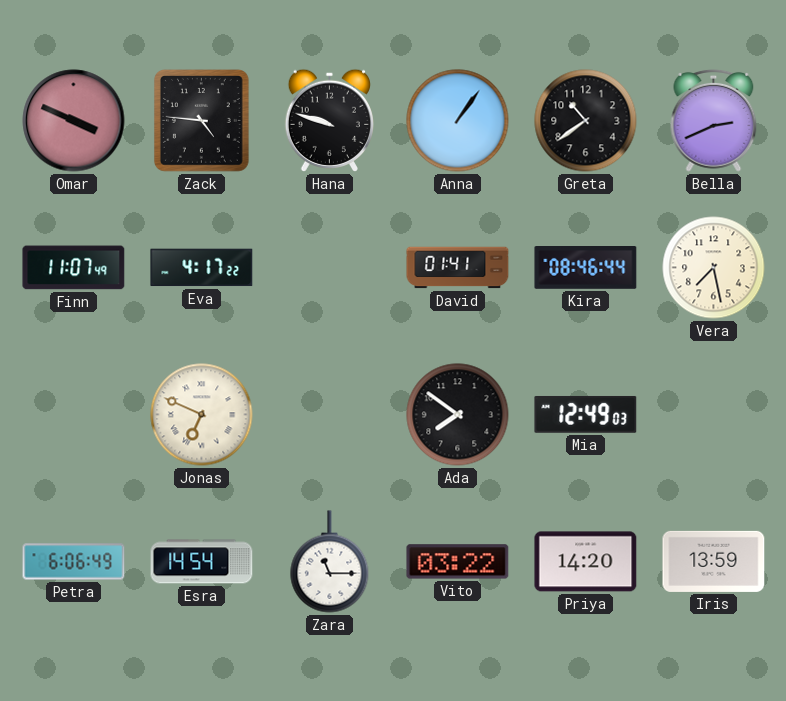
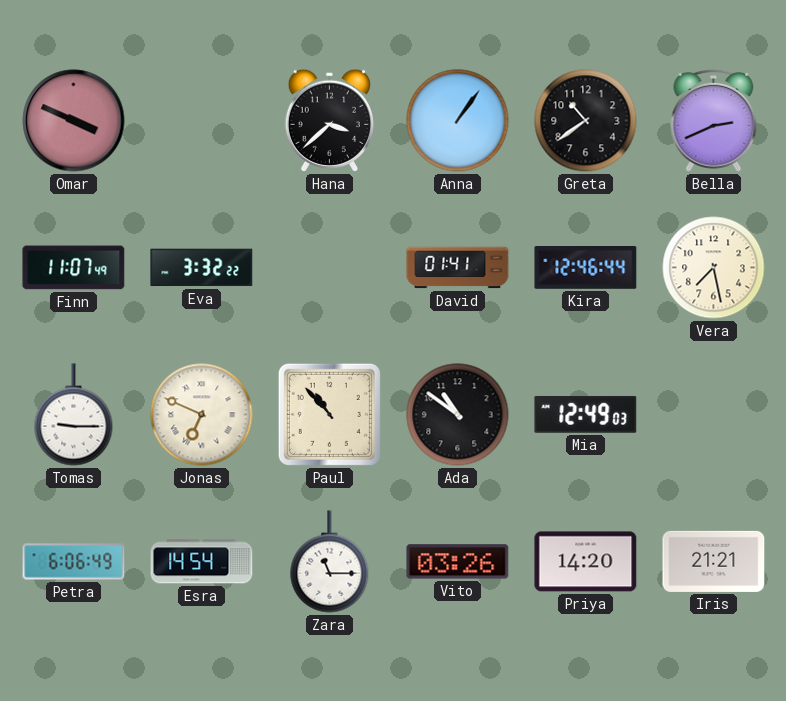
Zack: 4:46 -> none
Hana: 9:48 -> 3:38
Eva: 4:17 -> 3:32
Kira: 08:46 -> 12:46
Tomas: none -> 9:15
Paul: none -> 10:53
Ada: 7:51 -> 10:51
Vito: 03:22 -> 03:26
Iris: 13:59 -> 21:21
